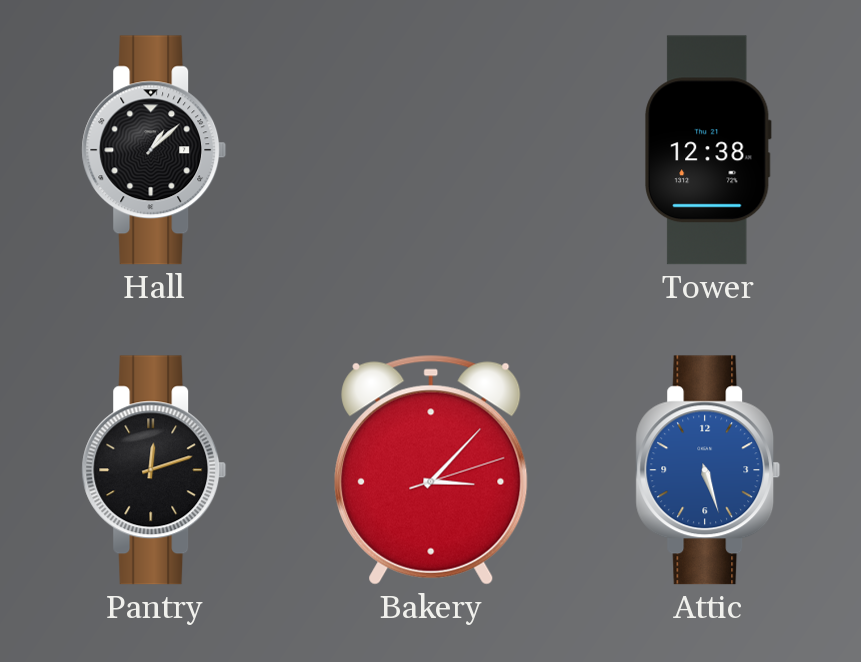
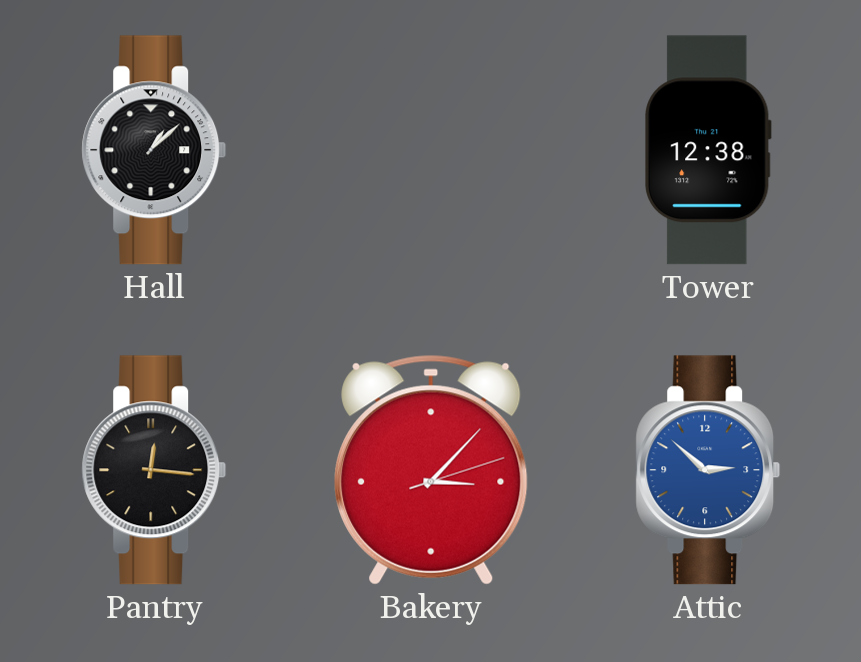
Pantry: 12:12 -> 12:16
Attic: 5:27 -> 2:52
